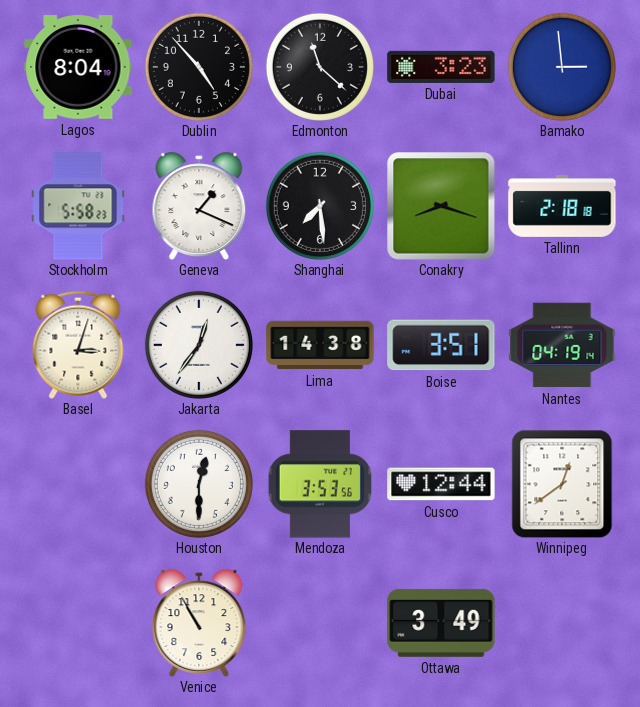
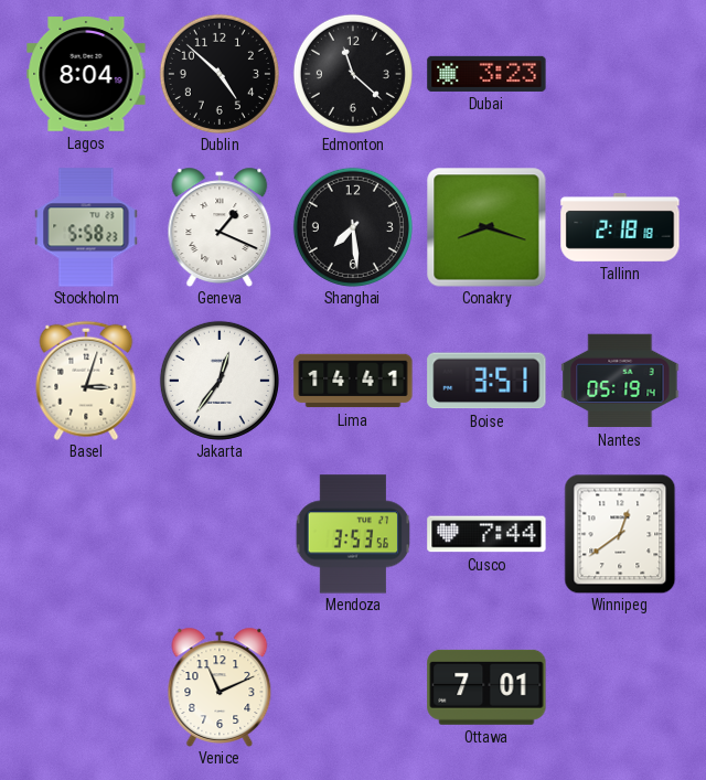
Dublin: 4:53 -> 4:52
Bamako: 2:59 -> none
Lima: 14:38 -> 14:41
Nantes: 04:19 -> 05:19
Houston: 12:30 -> none
Cusco: 12:44 -> 7:44
Venice: 10:55 -> 11:11
Ottawa: 3:49 -> 7:01
